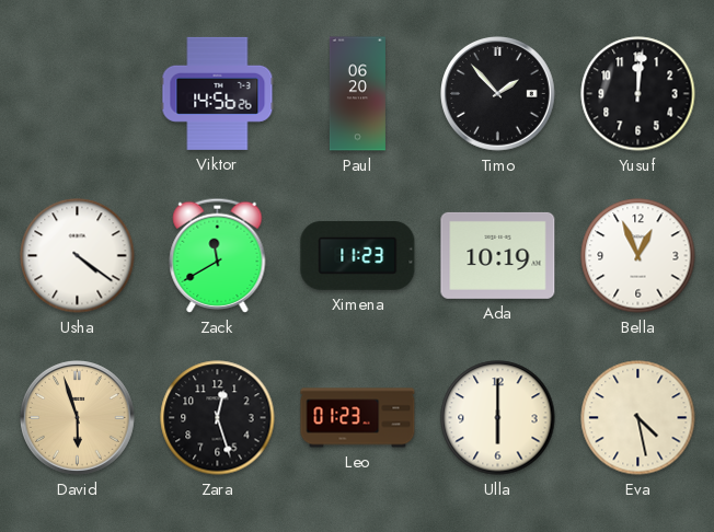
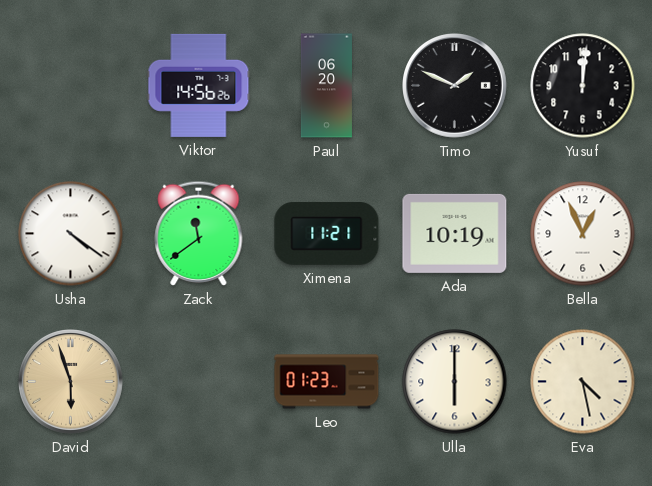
Timo: 1:53 -> 1:49
Zack: 11:40 -> 11:39
Ximena: 11:23 -> 11:21
Zara: 12:27 -> none
